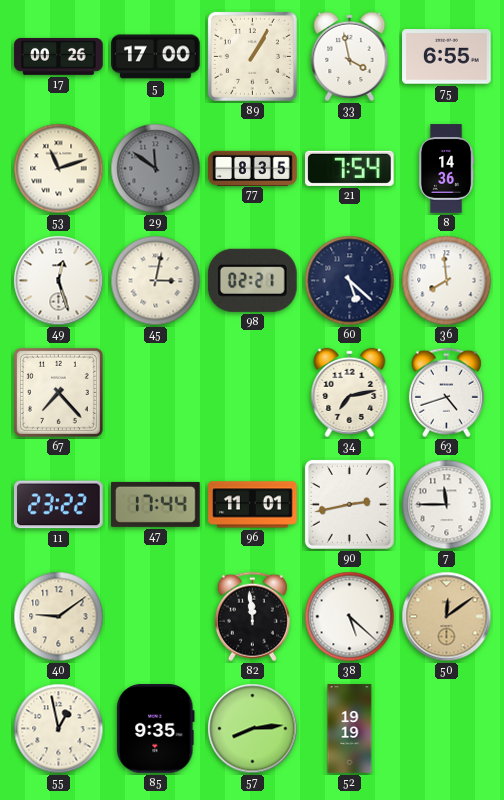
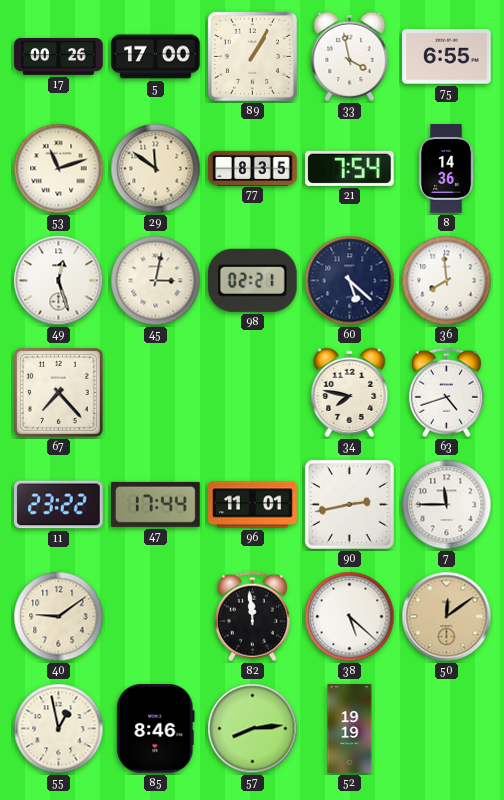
29 dial: grey -> cream
34: 7:13 -> 7:47
85: 9:35 -> 8:46
